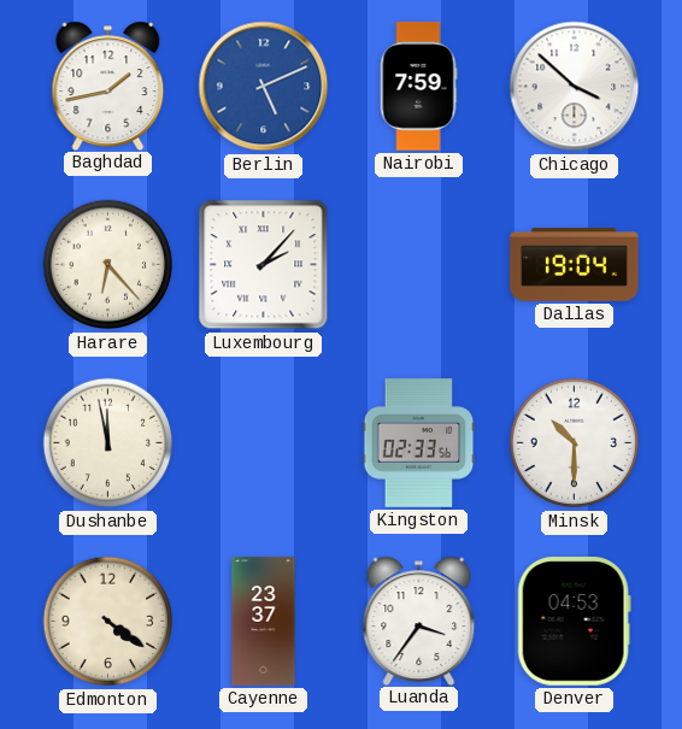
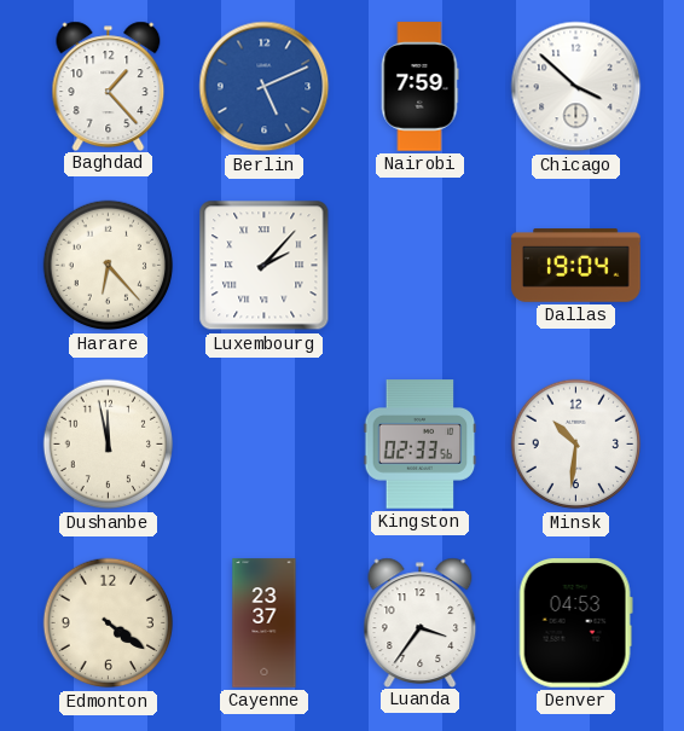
Baghdad: 1:43 -> 1:23
Minsk: 10:30 -> 10:31
